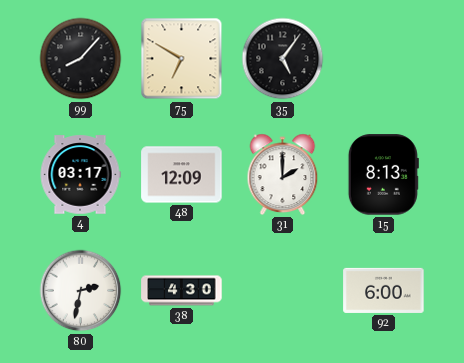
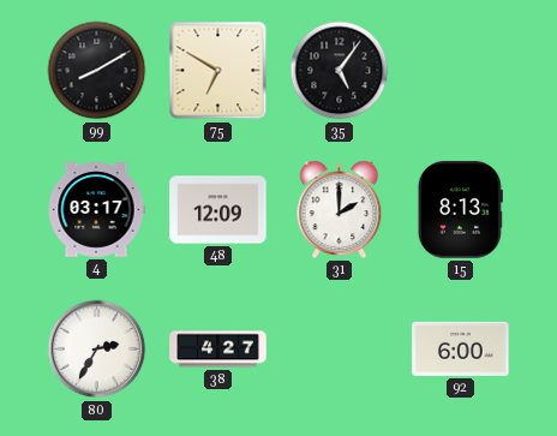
99: 8:07 -> 8:10
80: 2:32 -> 2:35
38: 4:30 -> 4:27
